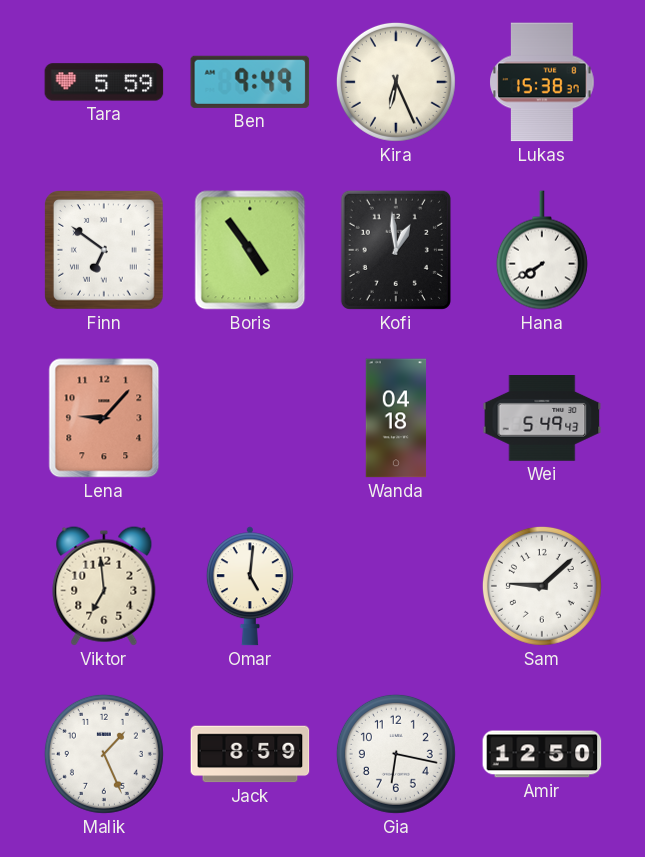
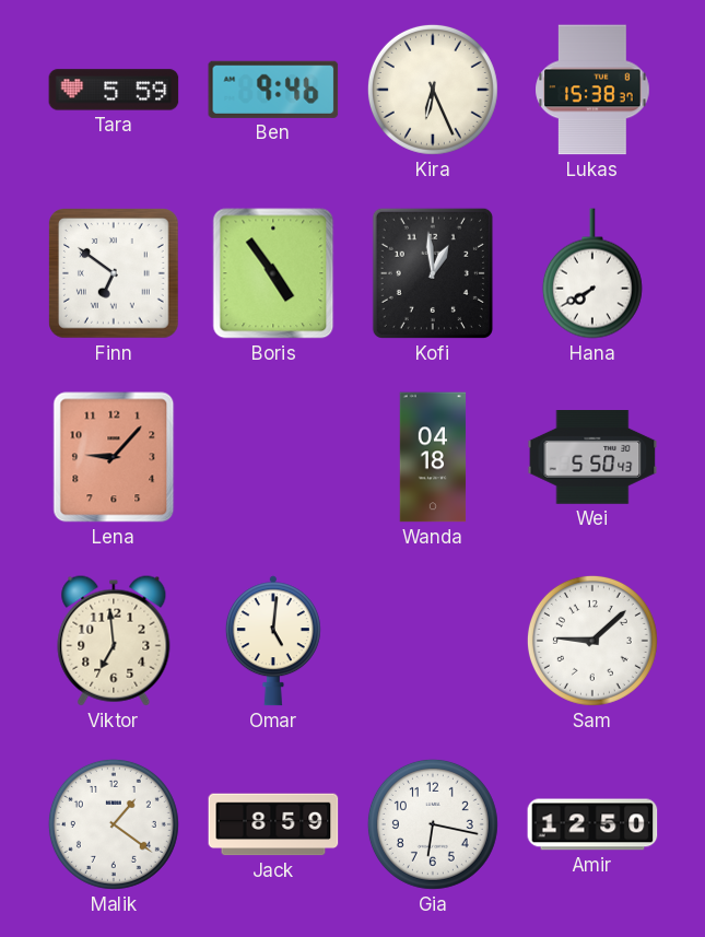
Ben: 9:49 -> 9:46
Wei: 5:49 -> 5:50
Malik: 1:26 -> 1:21
